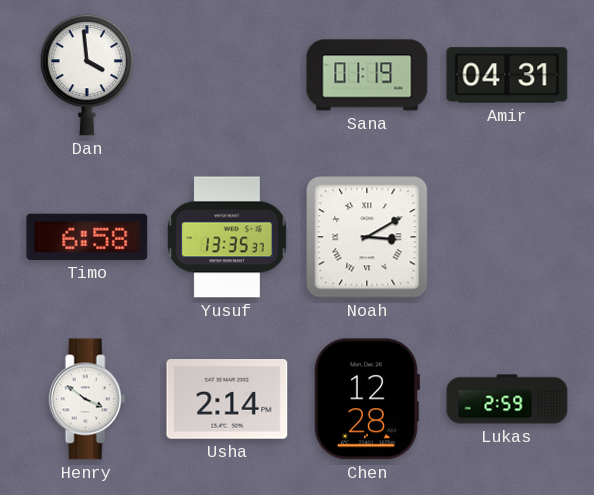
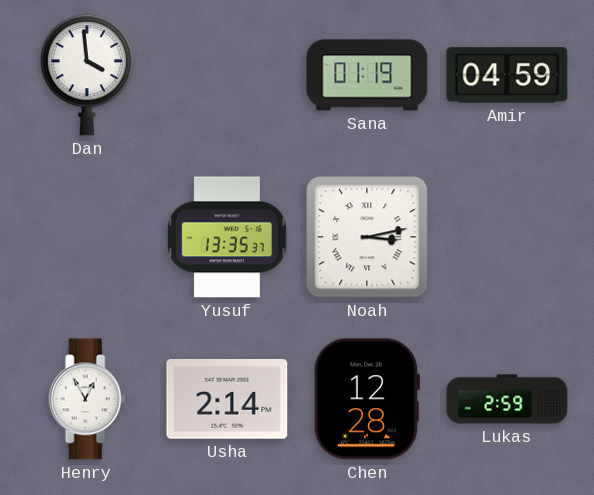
Amir: 04:31 -> 04:59
Timo: 6:58 -> none
Noah: 3:10 -> 3:13
Henry: 3:51 -> 12:55
